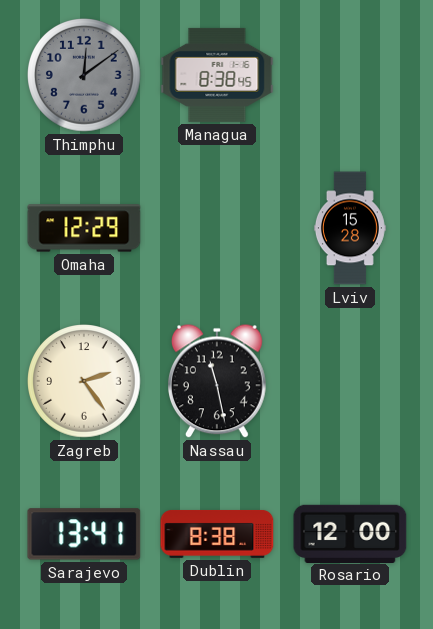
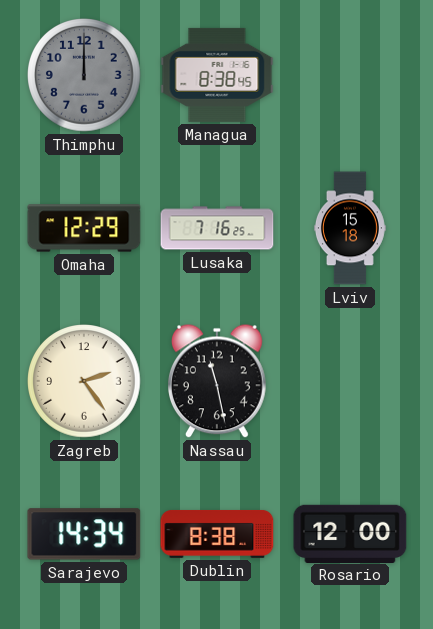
Thimphu: 12:09 -> 12:00
Lusaka: none -> 7:16
Lviv: 15:28 -> 15:18
Sarajevo: 13:41 -> 14:34
